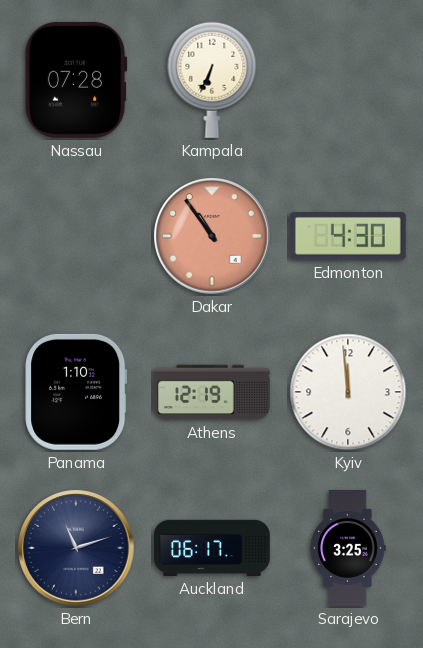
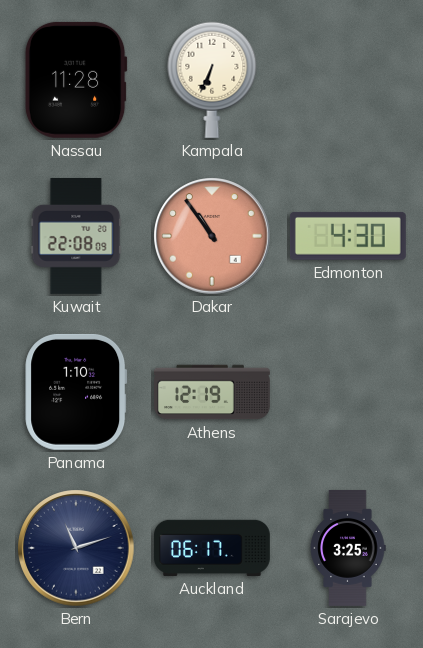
Nassau: 07:28 -> 11:28
Kuwait: none -> 22:08
Kyiv: 11:59 -> none
